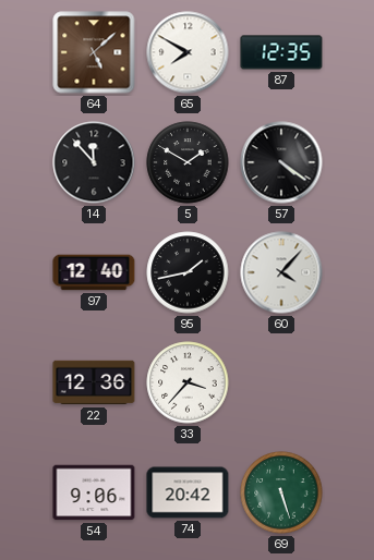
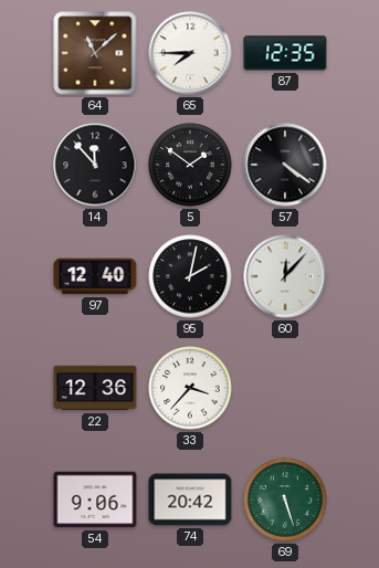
64: 5:08 -> 11:08
65: 7:50 -> 7:45
5: 1:50 -> 1:51
95: 1:43 -> 2:02
60: 4:07 -> 12:07
